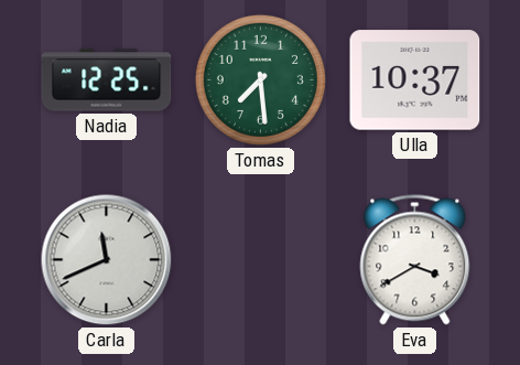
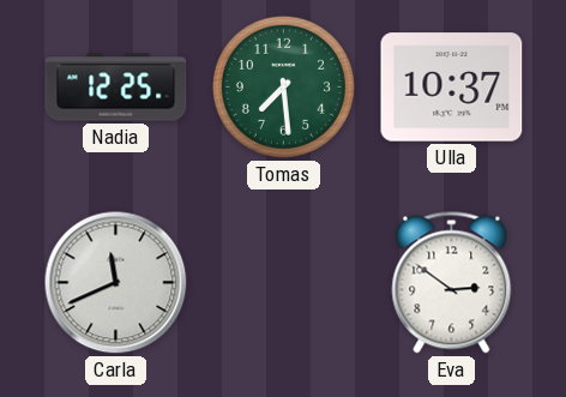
Eva: 3:40 -> 2:51
